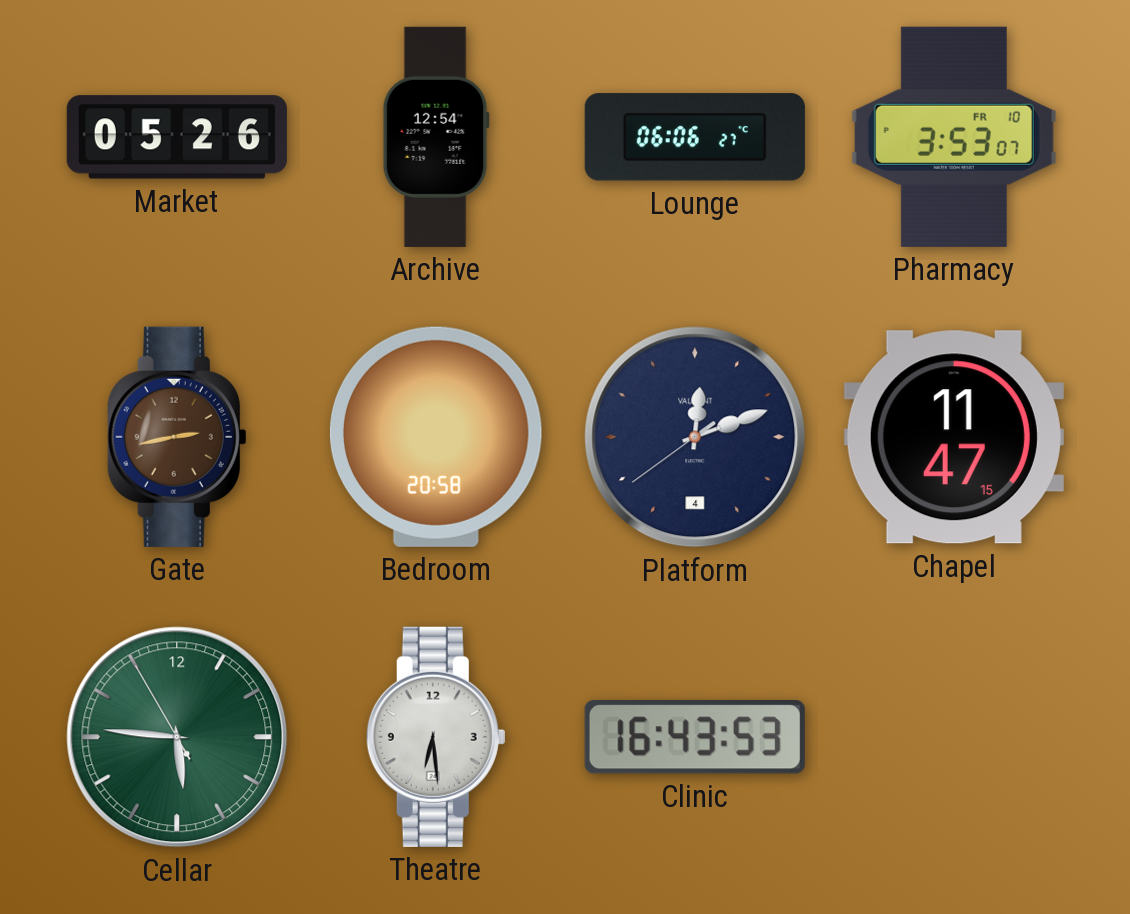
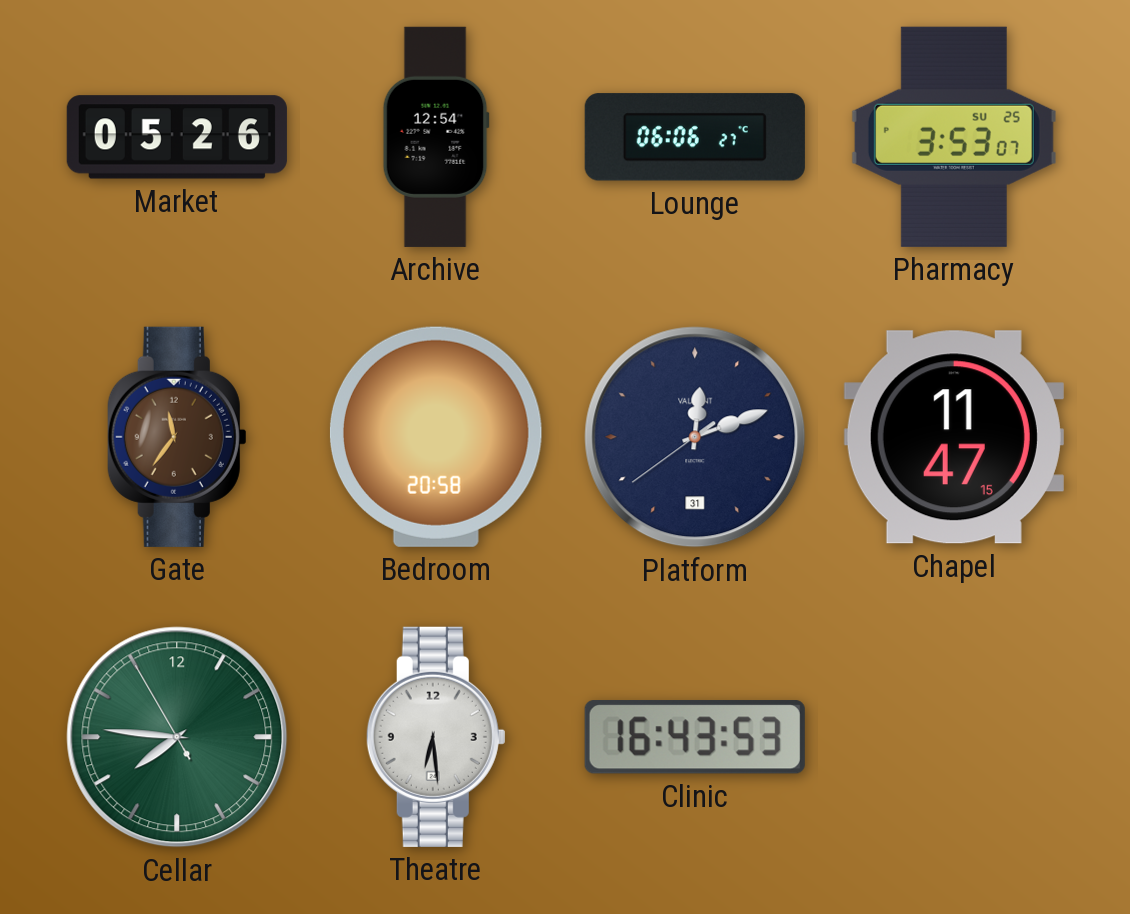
Pharmacy date: FR 10 -> SU 25
Gate: 2:43 -> 11:36
Platform date: 4 -> 31
Cellar: 5:45 -> 7:45
